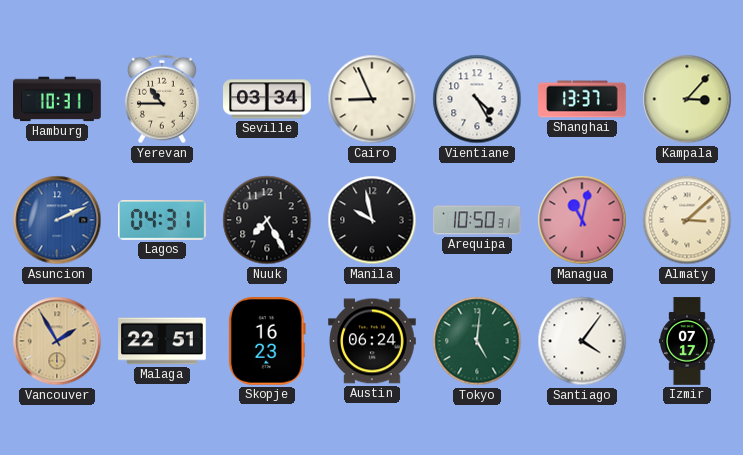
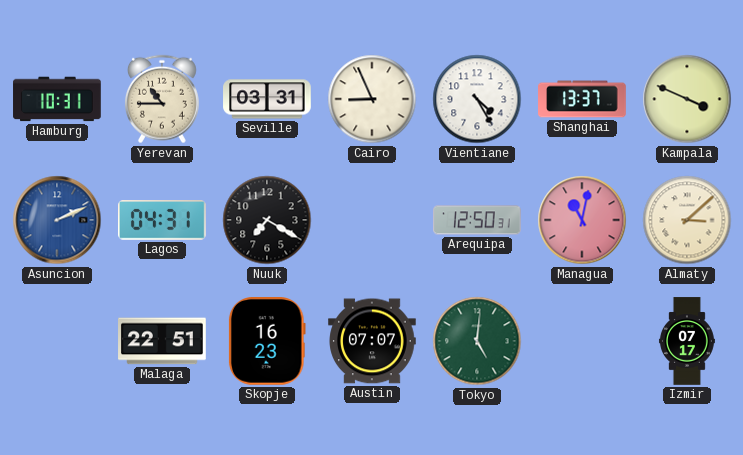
Seville: 03:34 -> 03:31
Kampala: 3:07 -> 3:49
Nuuk: 7:25 -> 7:20
Manila: 9:58 -> none
Arequipa: 10:50 -> 12:50
Vancouver: 1:55 -> none
Austin: 06:24 -> 07:07
Santiago: 4:06 -> none
